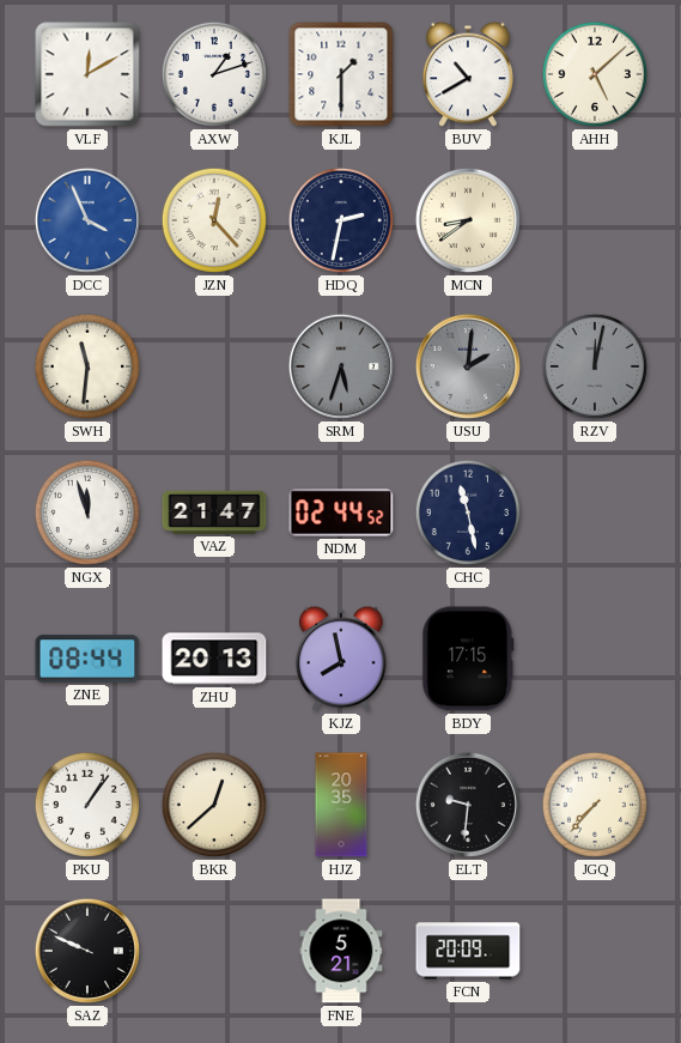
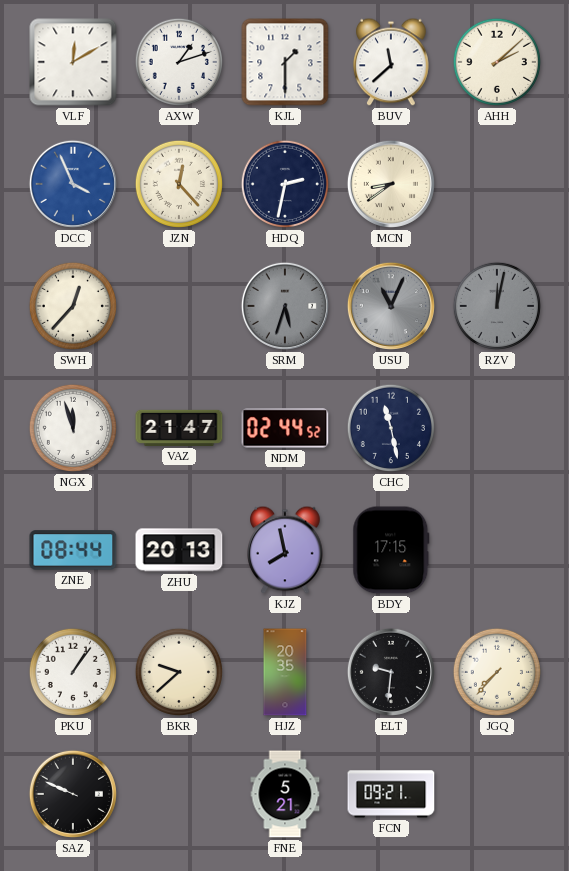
BUV: 10:40 -> 11:38
AHH: 5:08 -> 2:08
SWH: 11:31 -> 12:37
USU: 2:01 -> 11:04
BKR: 12:38 -> 9:38
FCN: 20:09 -> 09:21
